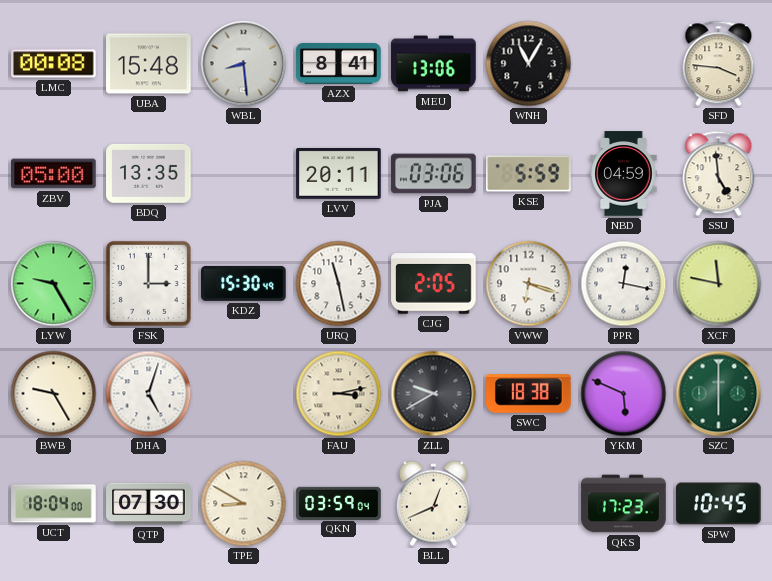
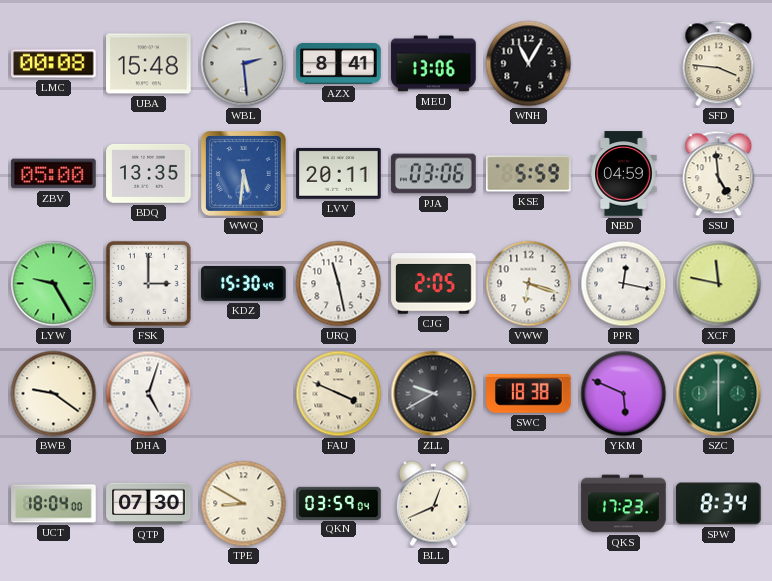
WBL: 8:29 -> 2:29
WWQ: none -> 5:31
BWB: 9:25 -> 9:21
FAU: 3:13 -> 3:49
SPW: 10:45 -> 8:34
